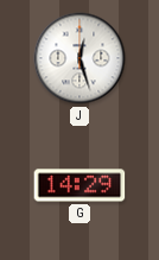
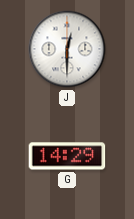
J: 12:27 -> 12:30
